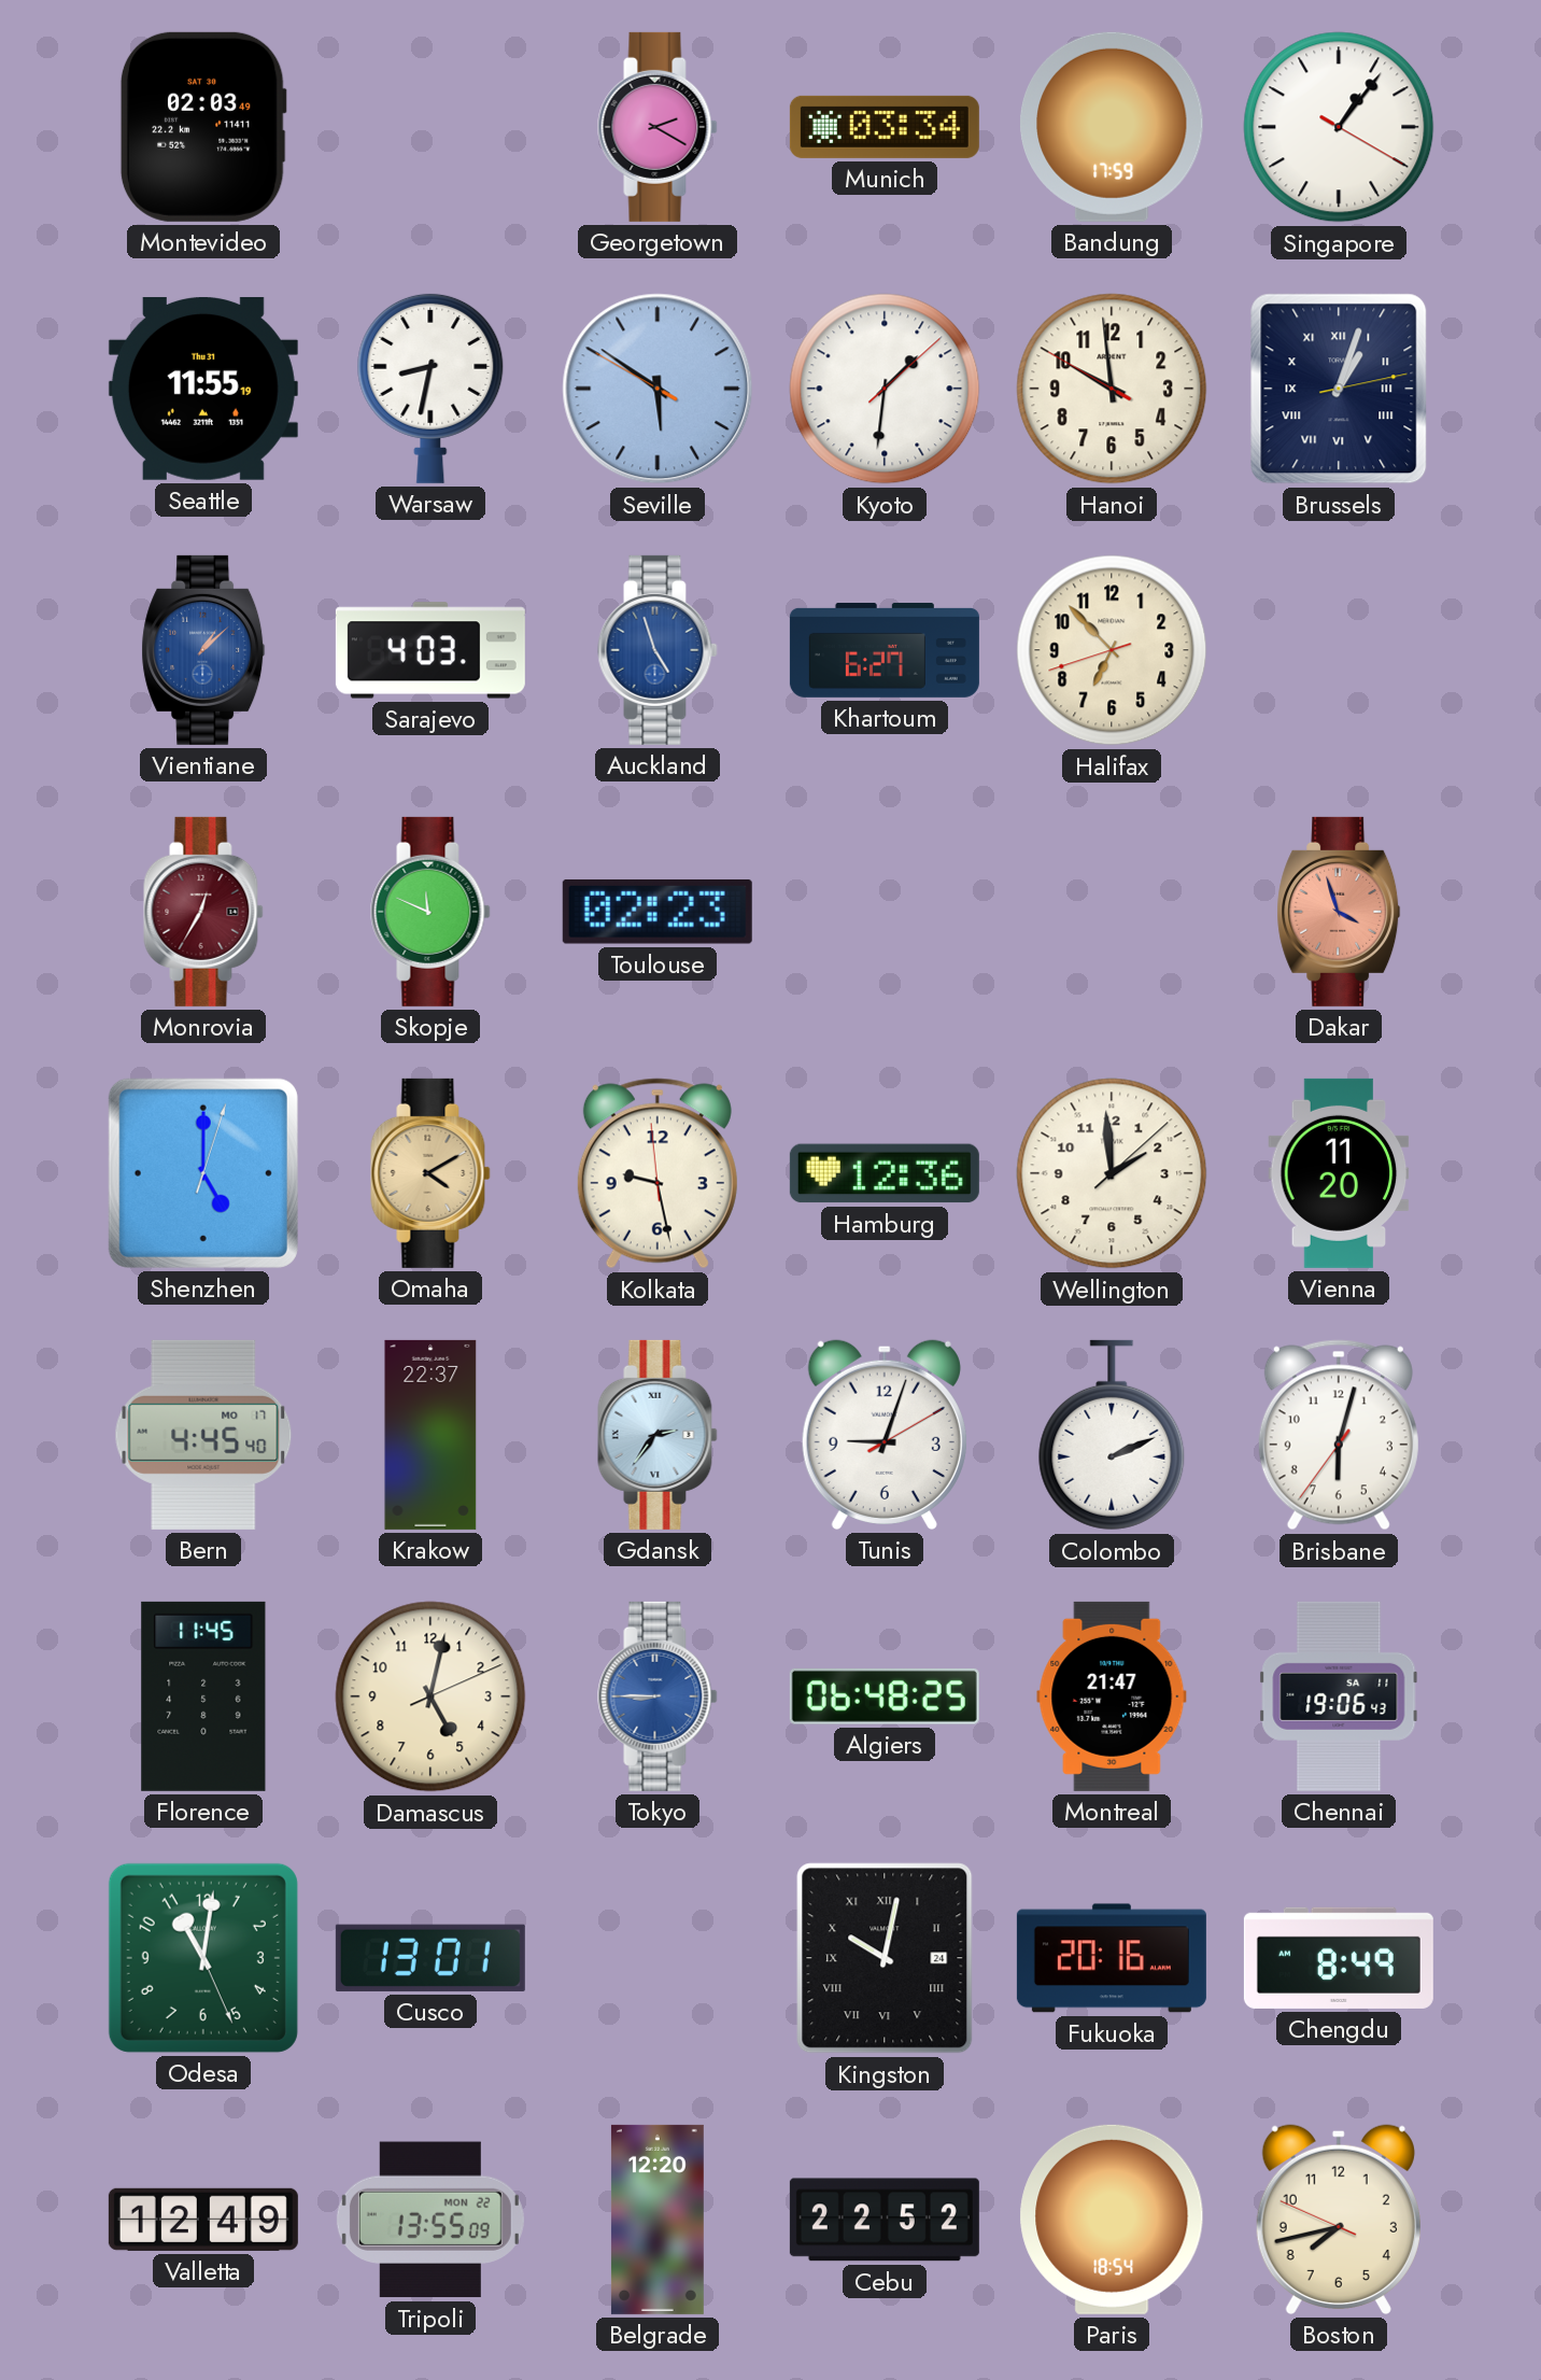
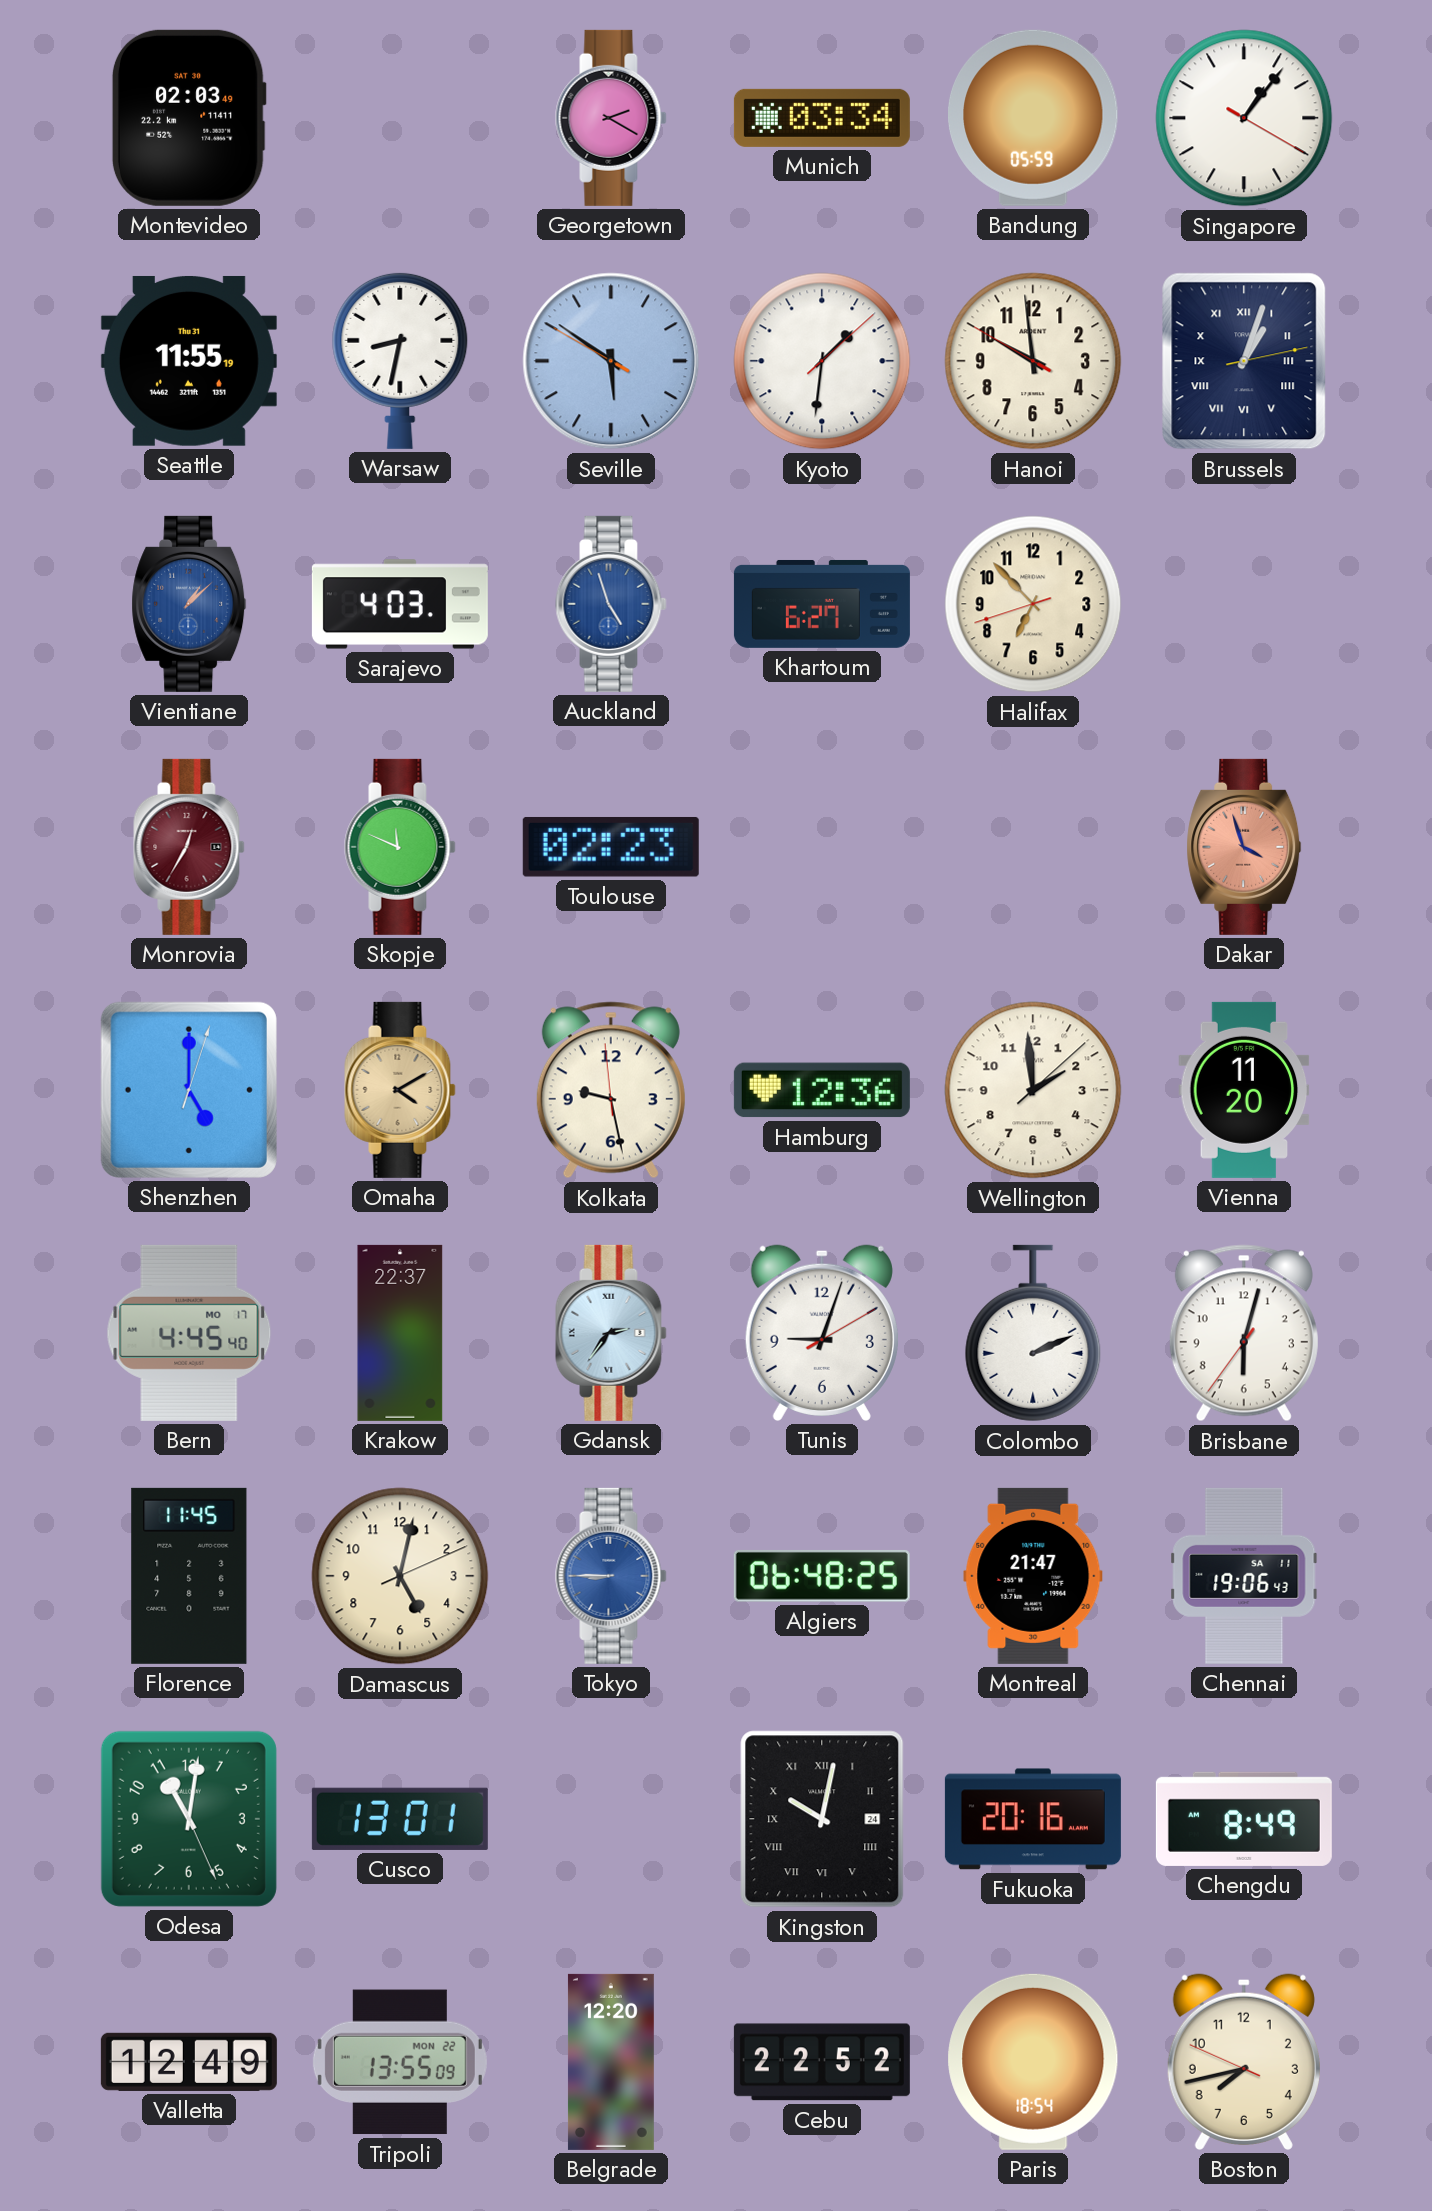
Bandung: 17:59 -> 05:59
